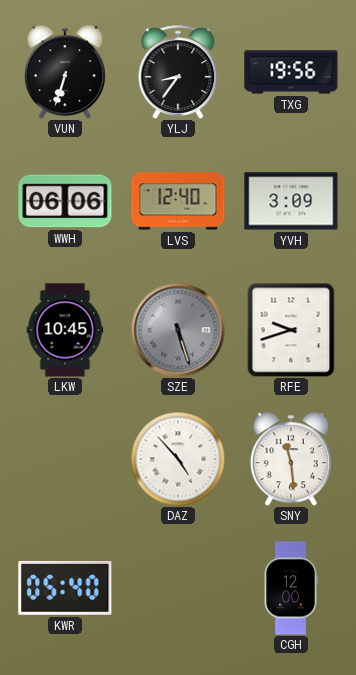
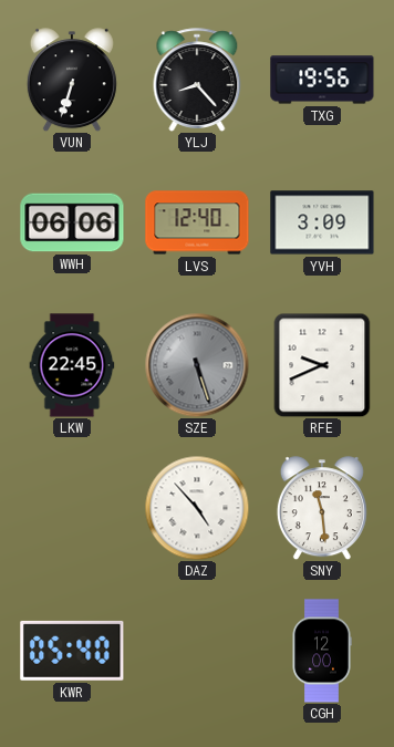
YLJ: 8:36 -> 8:23
LKW: 10:45 -> 22:45
RFE: 9:42 -> 9:41
